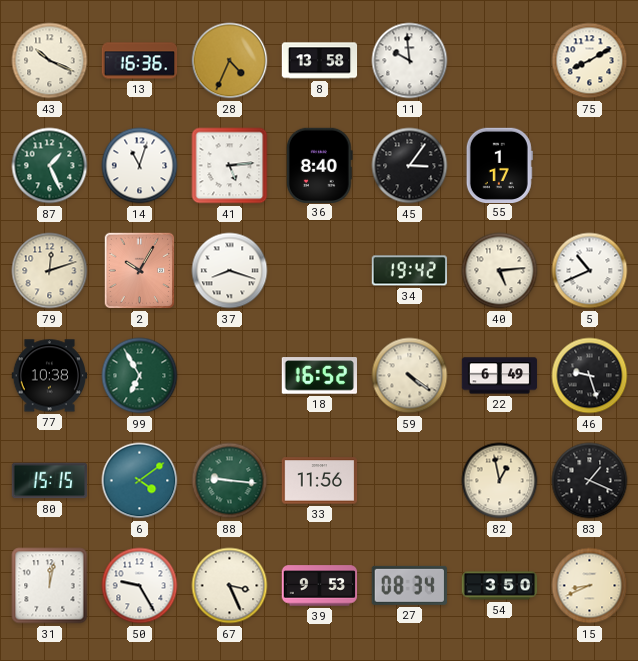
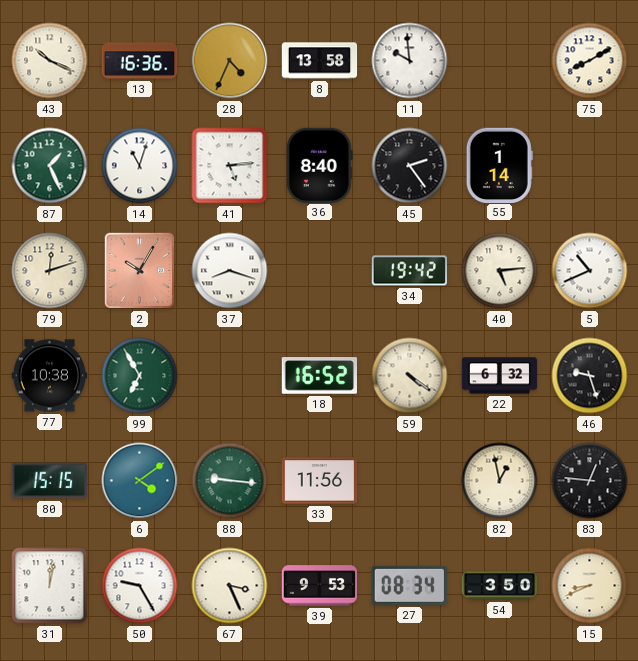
45: 3:06 -> 2:24
55: 1:17 -> 1:14
22: 6:49 -> 6:32
83: 1:19 -> 12:46
